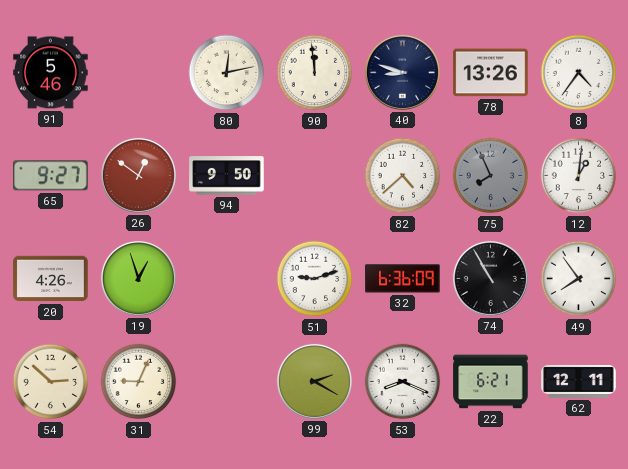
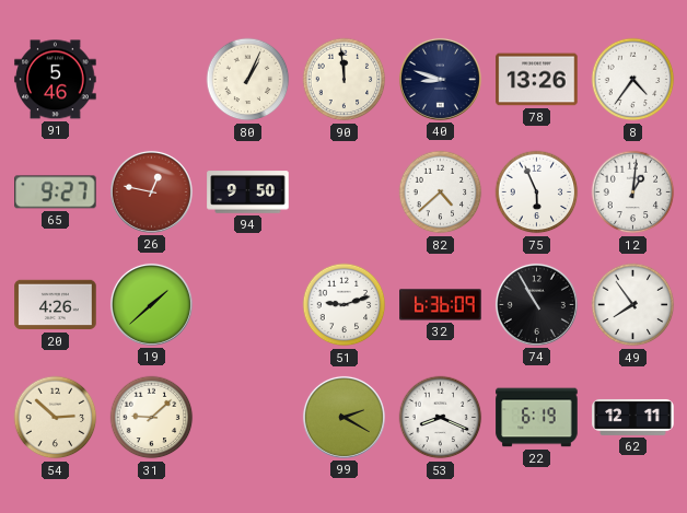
80: 12:13 -> 1:04
26: 12:51 -> 12:47
75: 7:56 -> 5:56
75 dial: grey -> white
19: 12:57 -> 1:38
31: 9:04 -> 9:08
22: 6:21 -> 6:19
